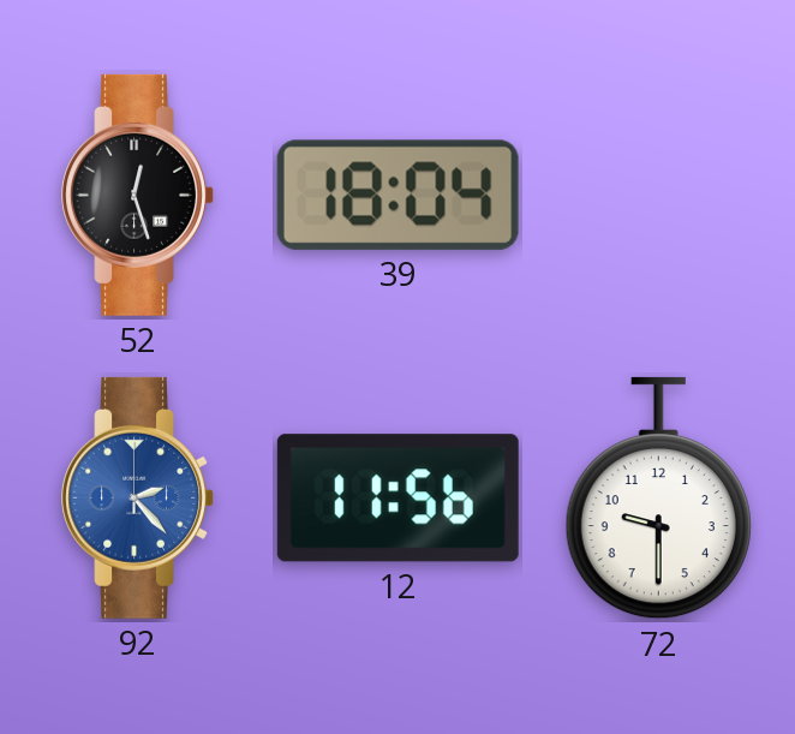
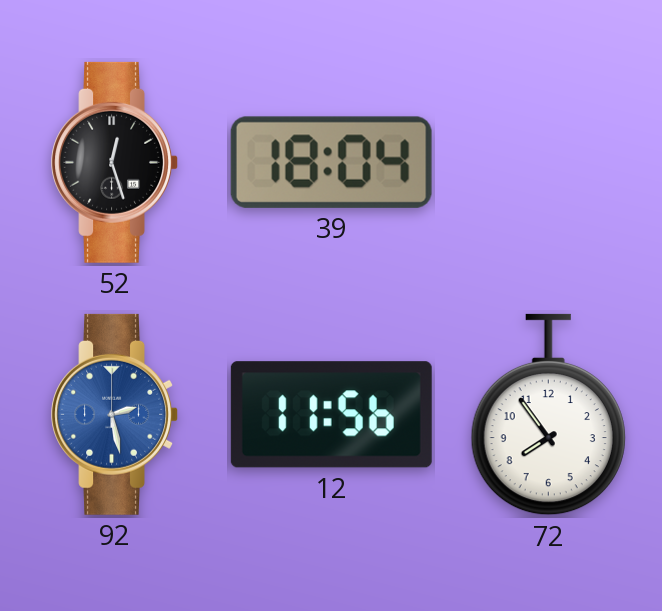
92: 2:23 -> 2:28
72: 9:30 -> 7:54
